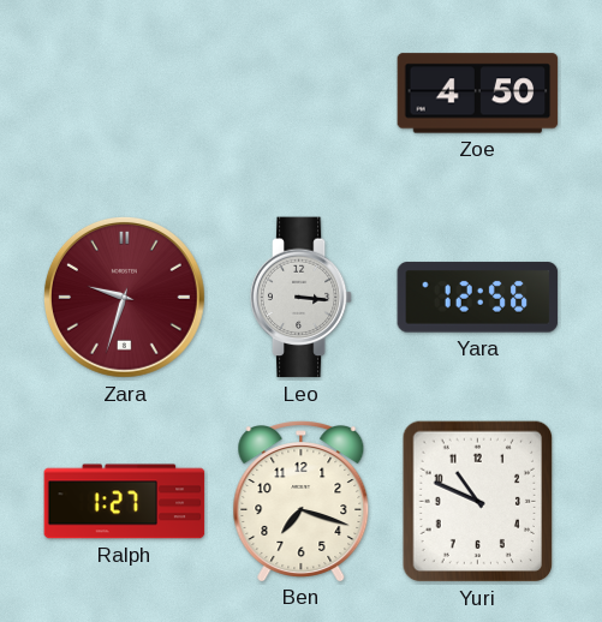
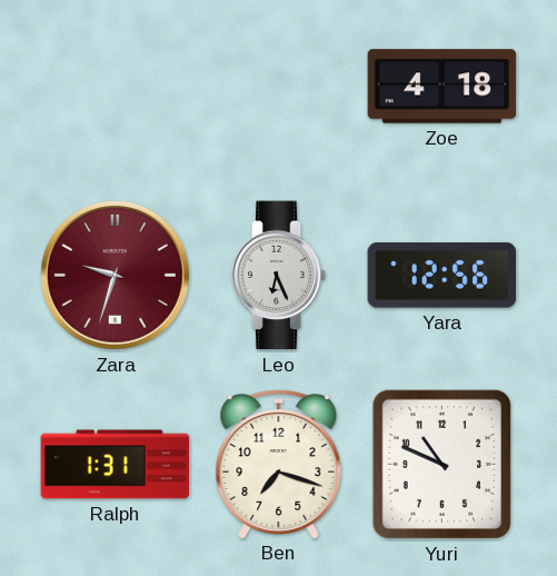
Zoe: 4:50 -> 4:18
Leo: 3:16 -> 6:26
Ralph: 1:27 -> 1:31
